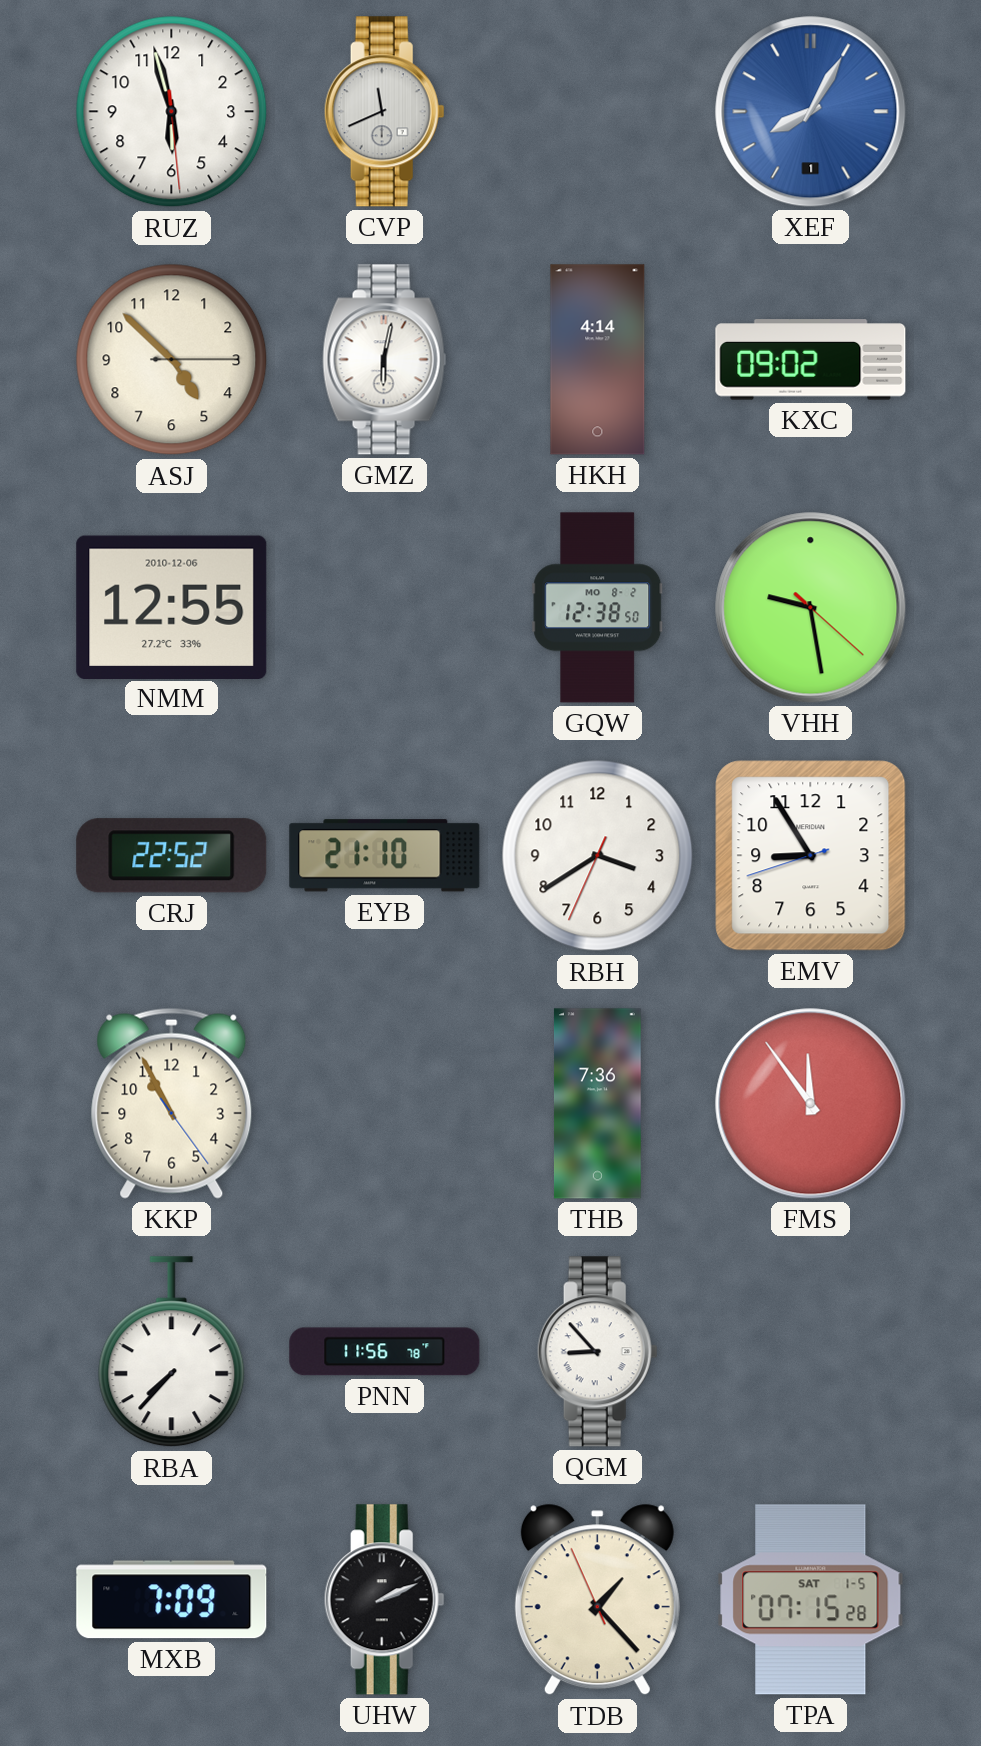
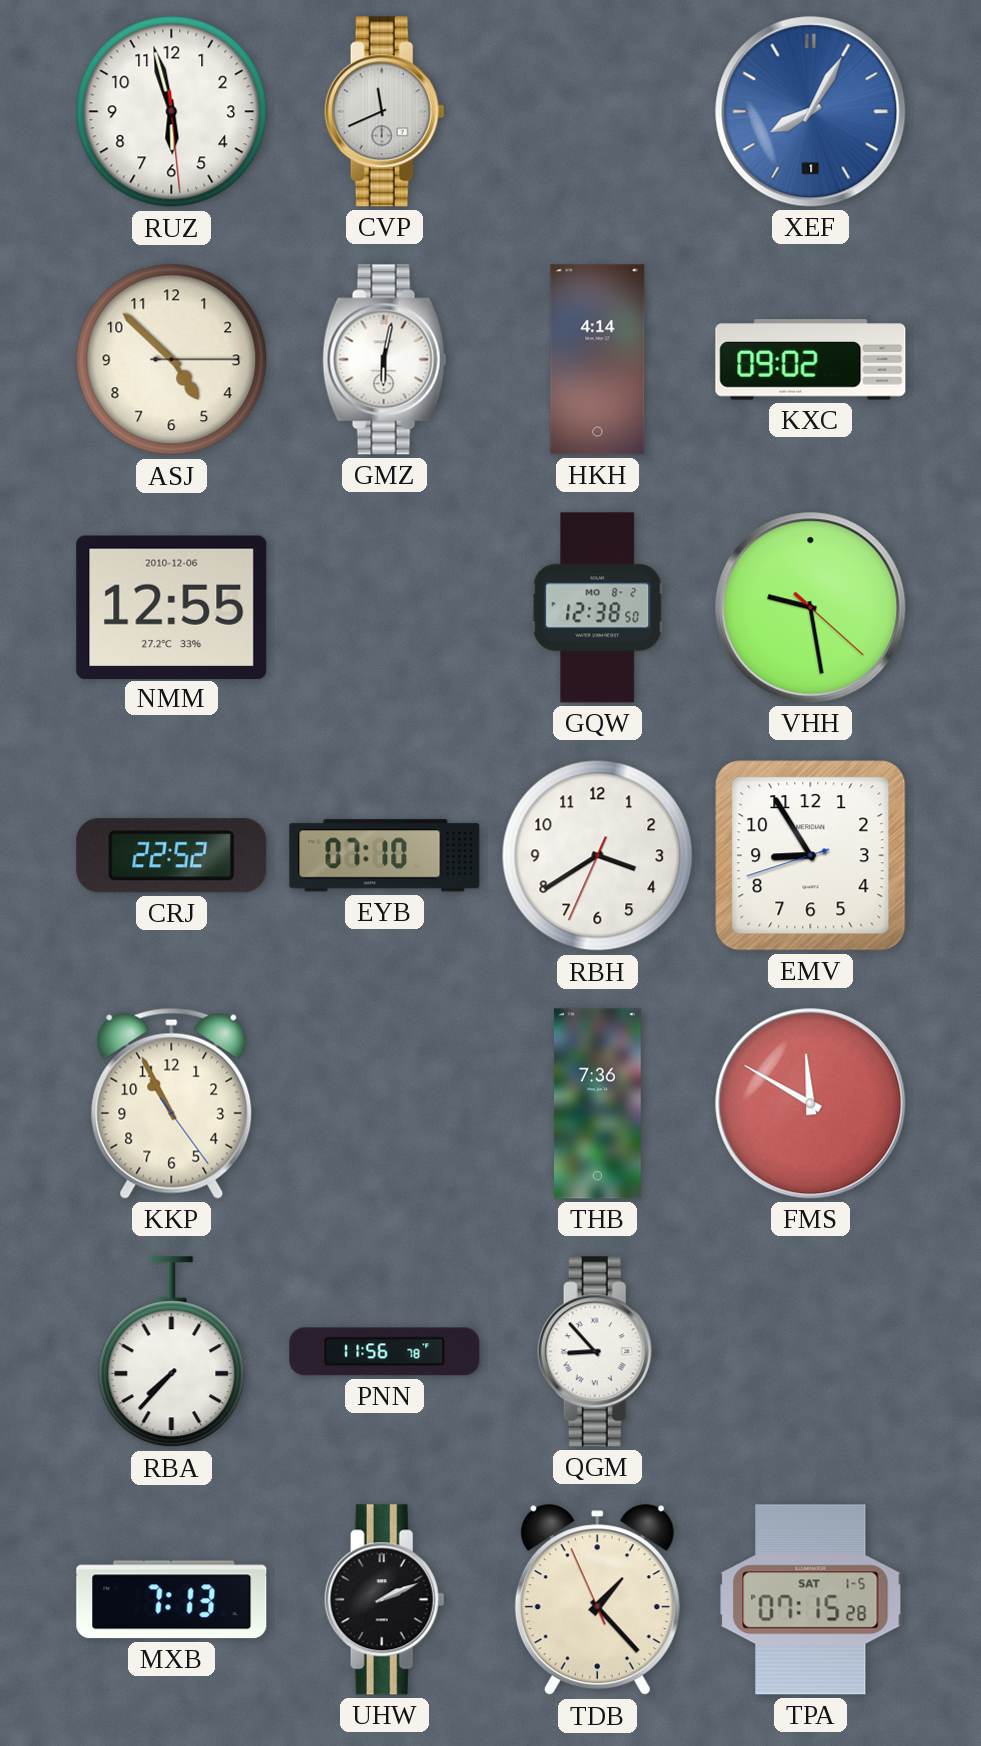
EYB: 21:10 -> 07:10
FMS: 11:54 -> 11:50
MXB: 7:09 -> 7:13
